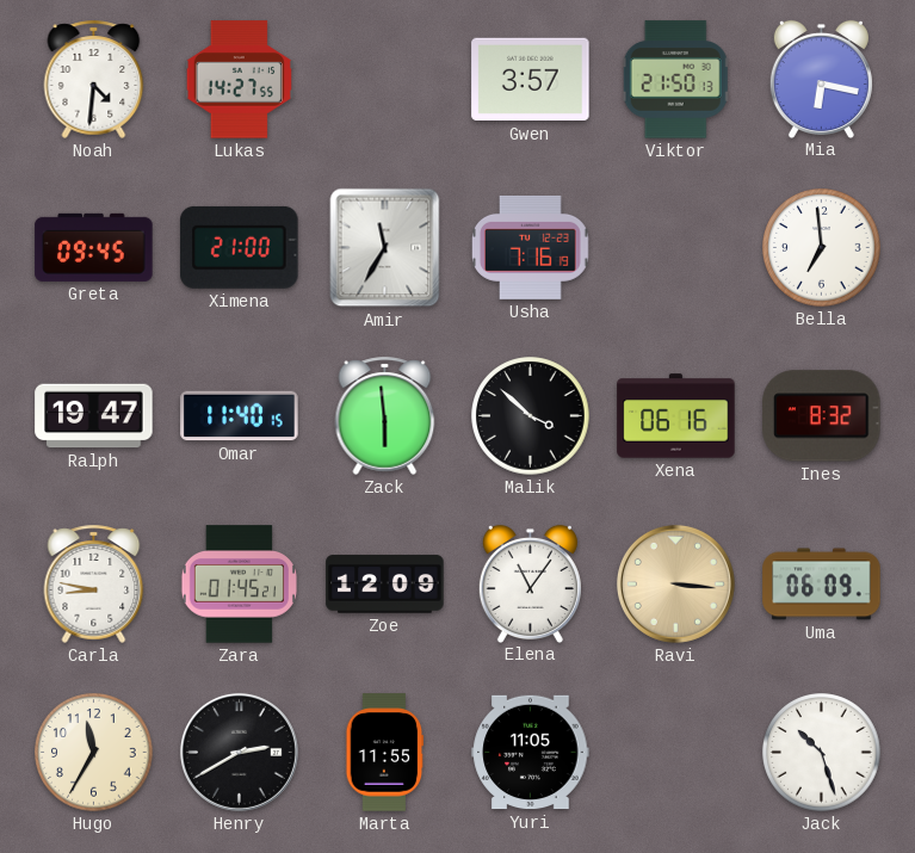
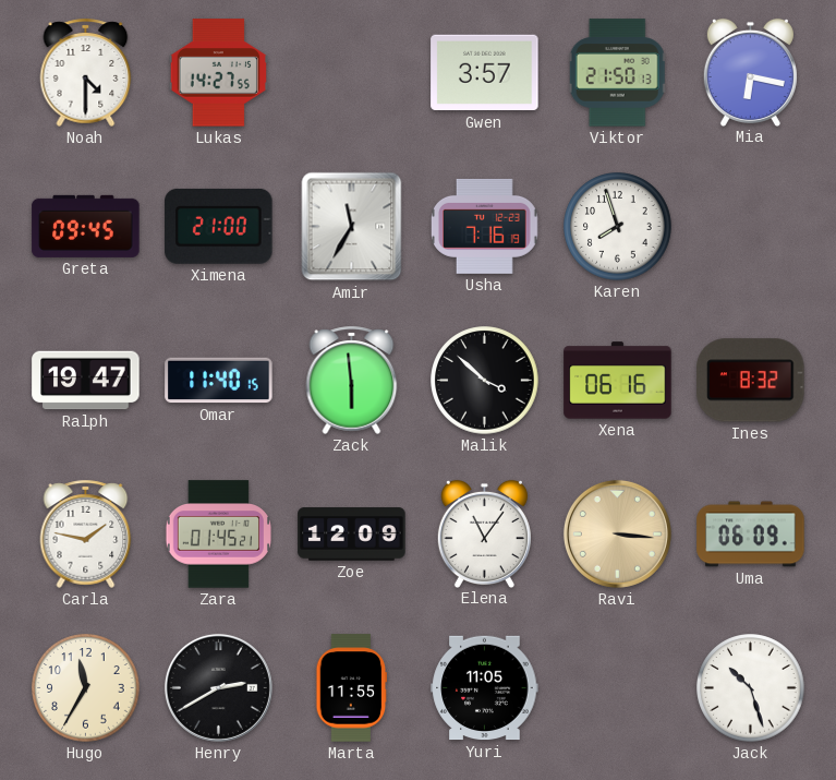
Noah: 4:31 -> 4:30
Karen: none -> 7:57
Bella: 6:59 -> none
Carla: 8:47 -> 1:47
